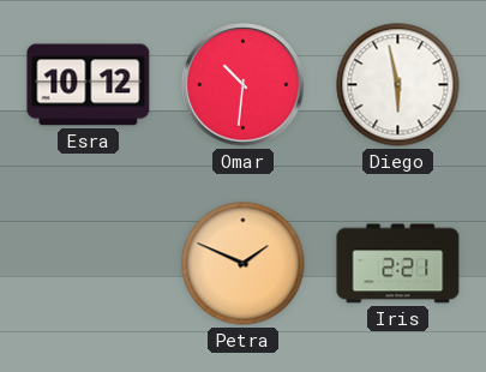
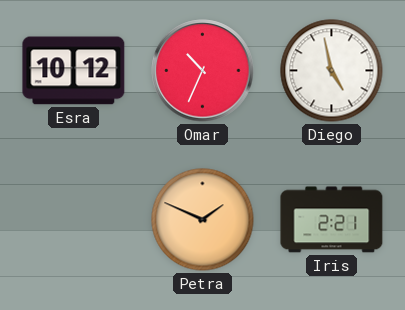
Omar: 10:31 -> 10:34
Diego: 5:58 -> 4:58
